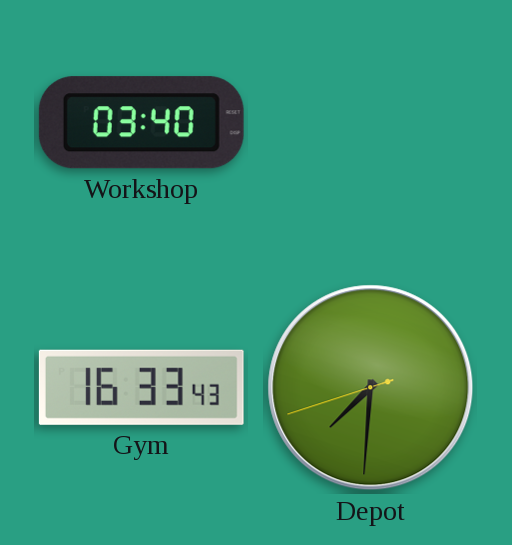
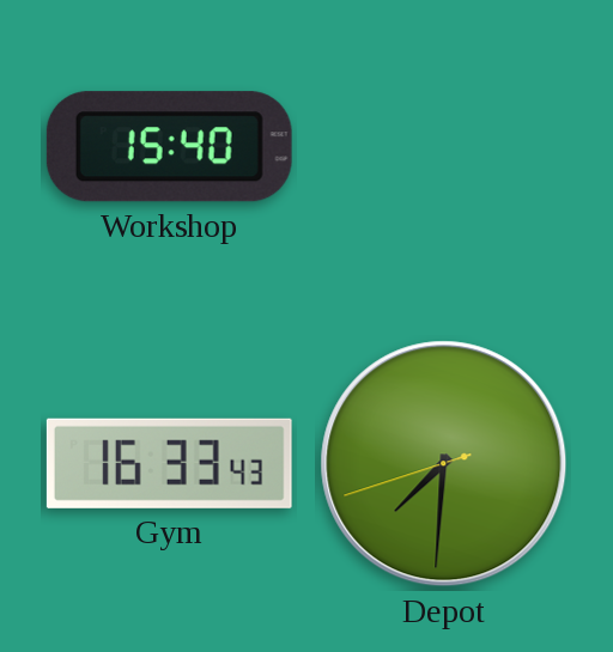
Workshop: 03:40 -> 15:40
